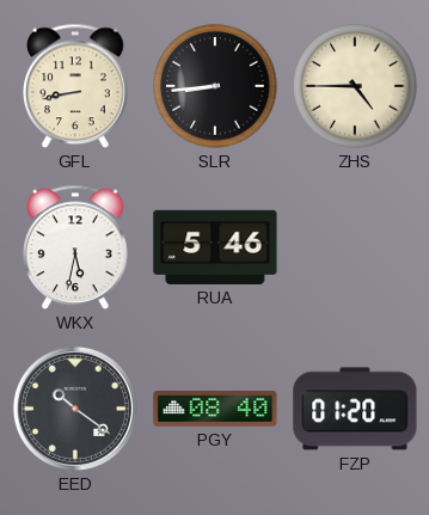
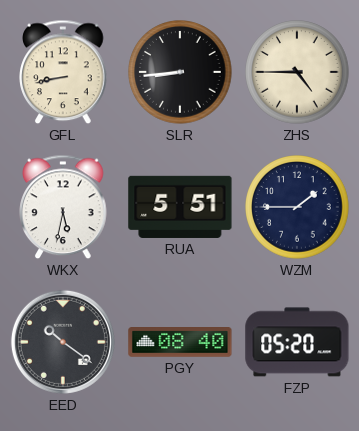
RUA: 5:46 -> 5:51
WZM: none -> 1:45
FZP: 01:20 -> 05:20
